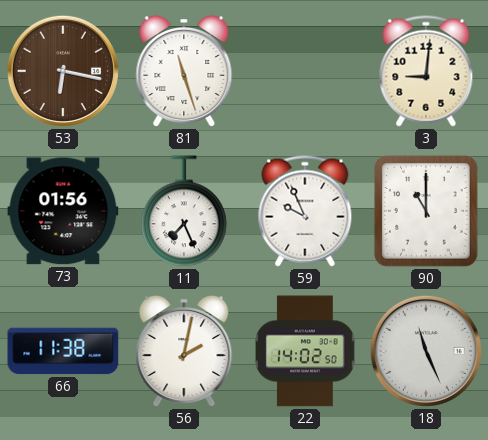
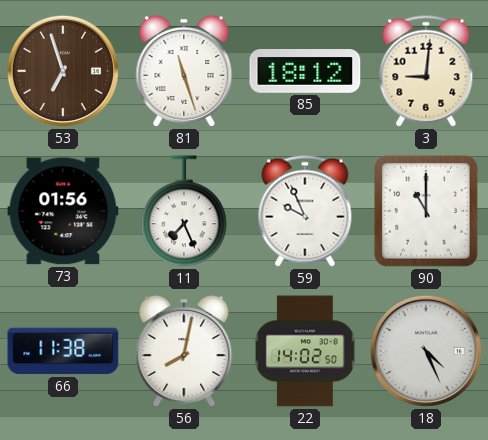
53: 6:17 -> 6:57
85: none -> 18:12
56: 2:02 -> 8:02
18: 11:26 -> 4:26
